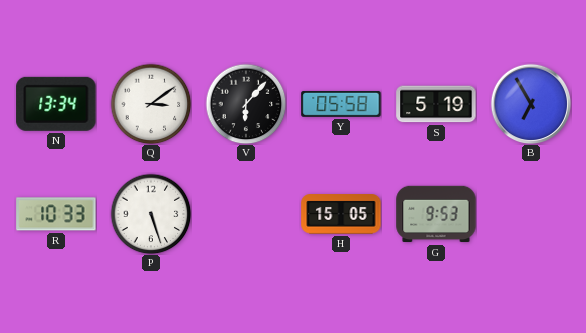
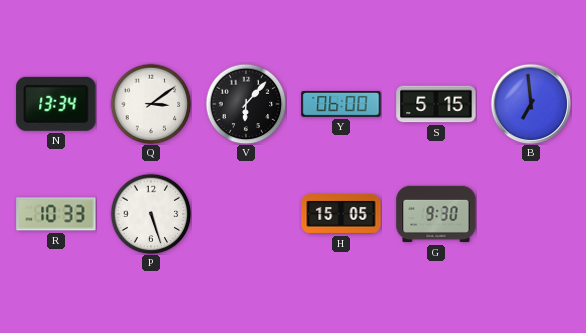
Y: 05:58 -> 06:00
S: 5:19 -> 5:15
B: 6:55 -> 6:59
G: 9:53 -> 9:30
